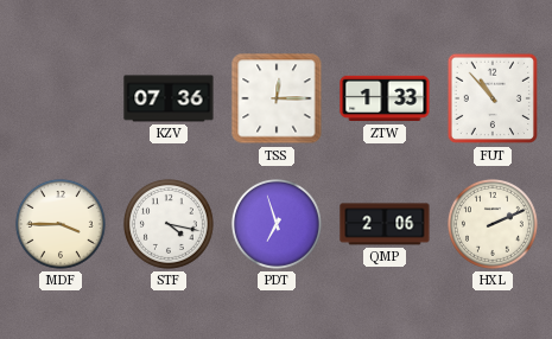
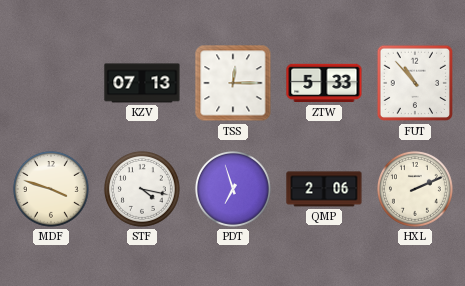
KZV: 07:36 -> 07:13
ZTW: 1:33 -> 5:33
MDF: 3:45 -> 3:48
